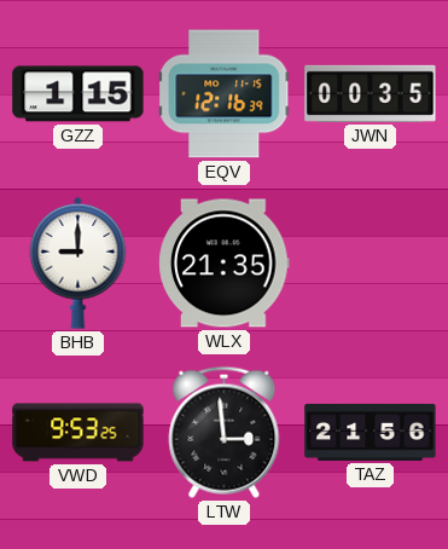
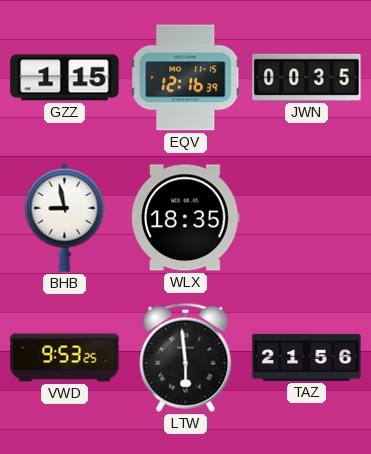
BHB: 9:00 -> 8:58
WLX: 21:35 -> 18:35
LTW: 2:59 -> 5:59
